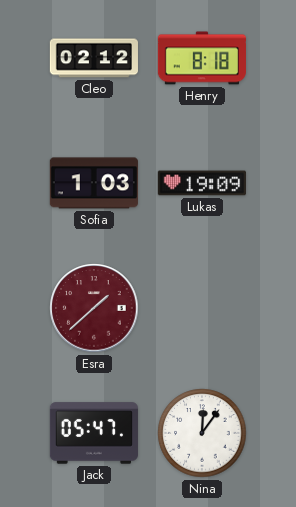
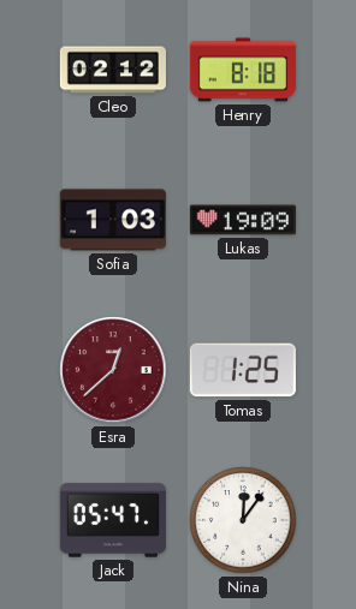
Esra: 1:38 -> 12:38
Tomas: none -> 1:25
